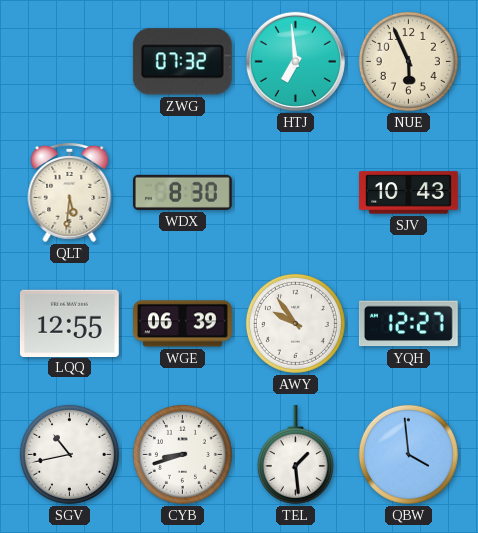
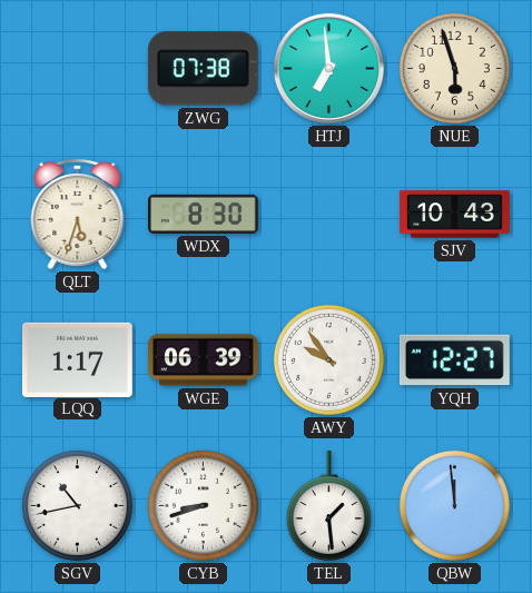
ZWG: 07:32 -> 07:38
NUE: 5:56 -> 5:57
QLT: 5:31 -> 5:33
LQQ: 12:55 -> 1:17
QBW: 3:59 -> 11:59
